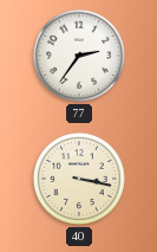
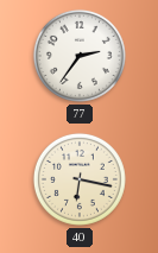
40: 3:17 -> 6:17
